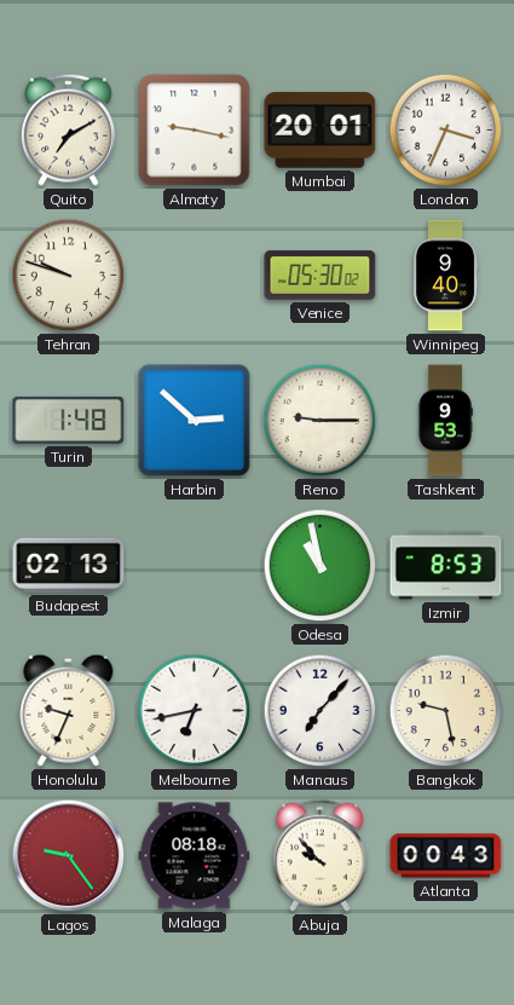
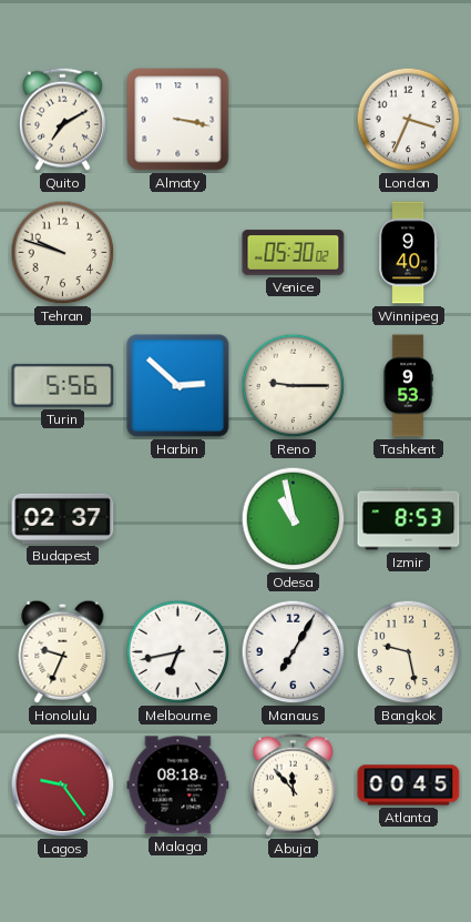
Almaty: 9:17 -> 3:17
Mumbai: 20:01 -> none
Turin: 1:48 -> 5:56
Budapest: 02:13 -> 02:37
Manaus: 7:07 -> 7:05
Abuja: 9:53 -> 11:53
Atlanta: 00:43 -> 00:45
